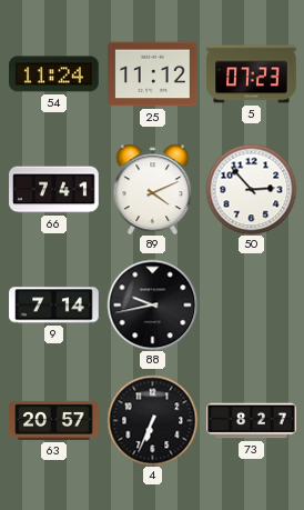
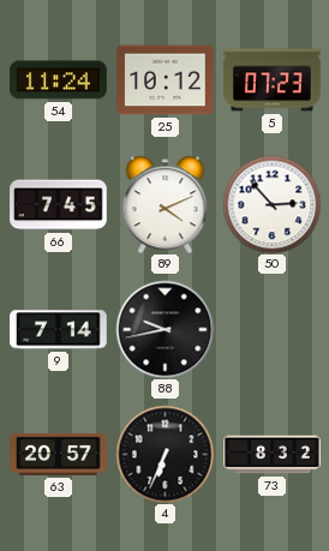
25: 11:12 -> 10:12
66: 7:41 -> 7:45
73: 8:27 -> 8:32
